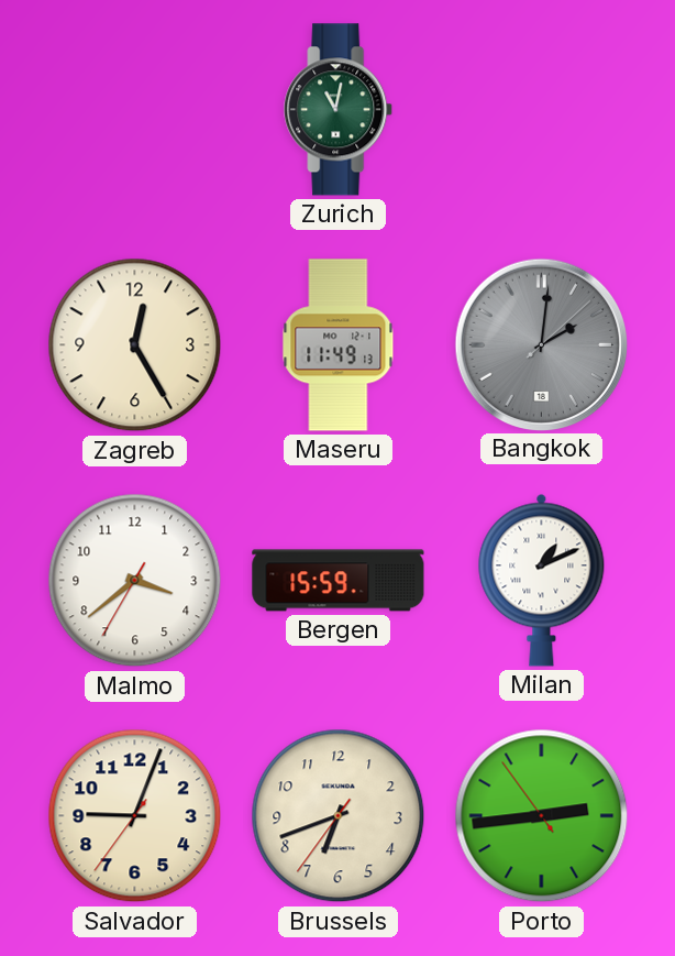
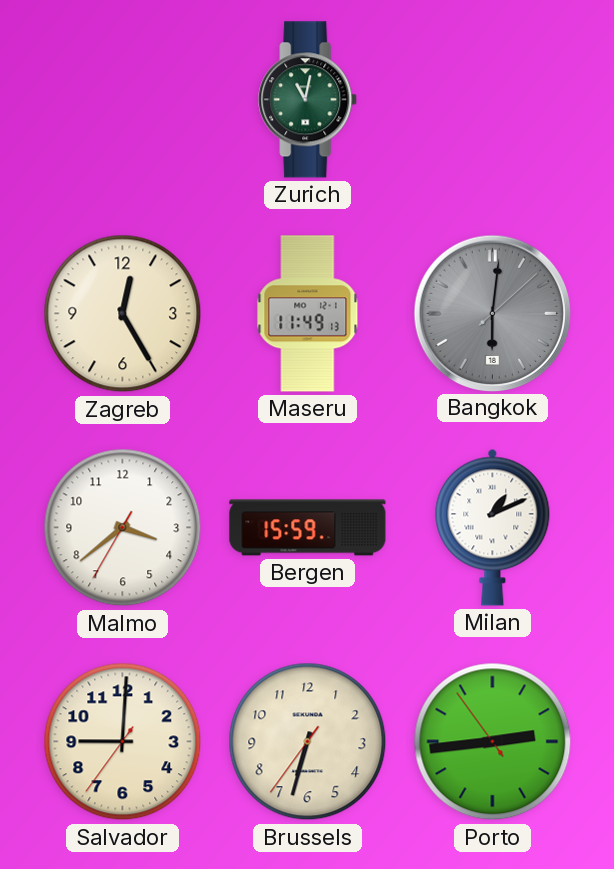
Bangkok: 2:01 -> 6:01
Salvador: 9:03 -> 9:00
Brussels: 6:41 -> 6:32
